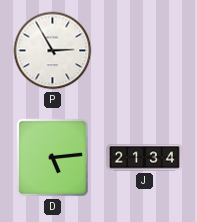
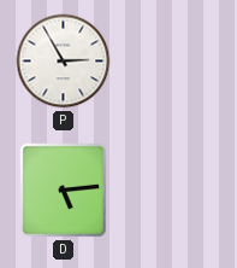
J: 21:34 -> none
